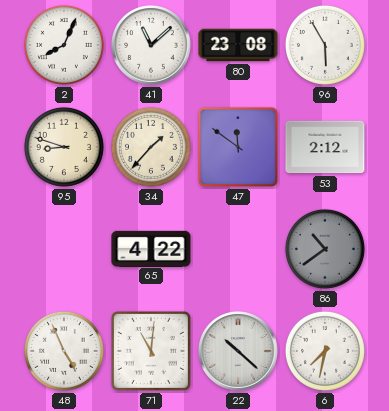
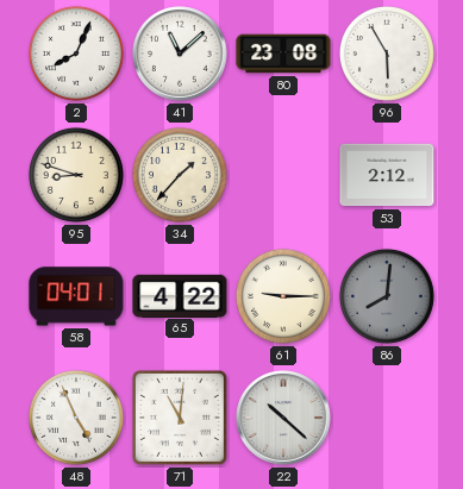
47: 11:51 -> none
58: none -> 04:01
61: none -> 9:15
86: 10:39 -> 8:01
6: 7:32 -> none
